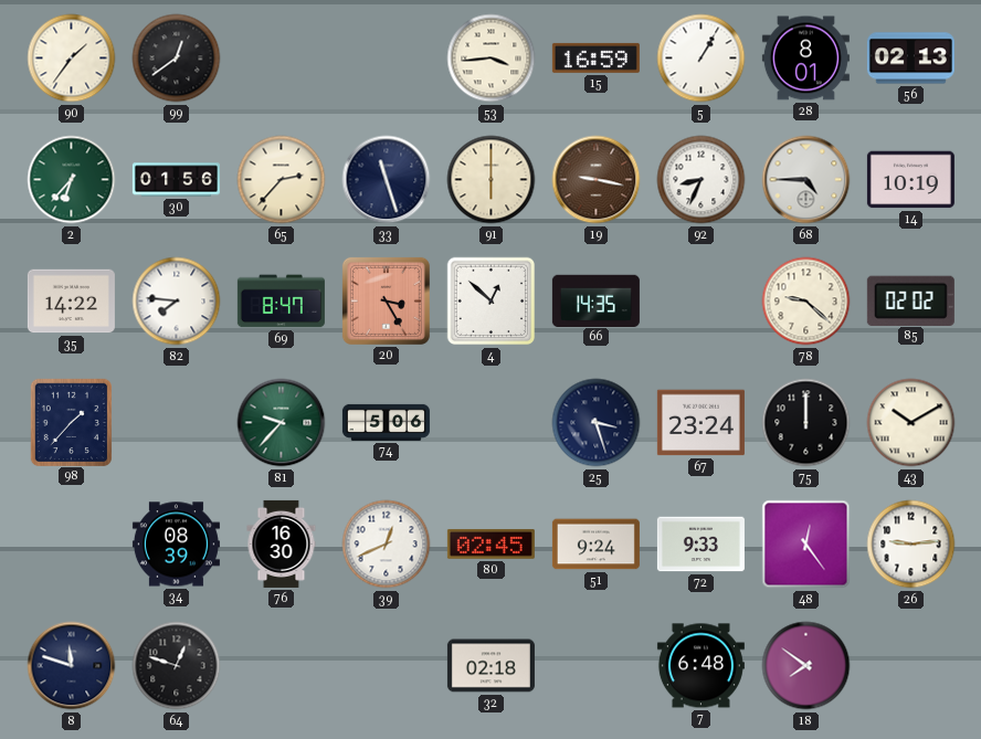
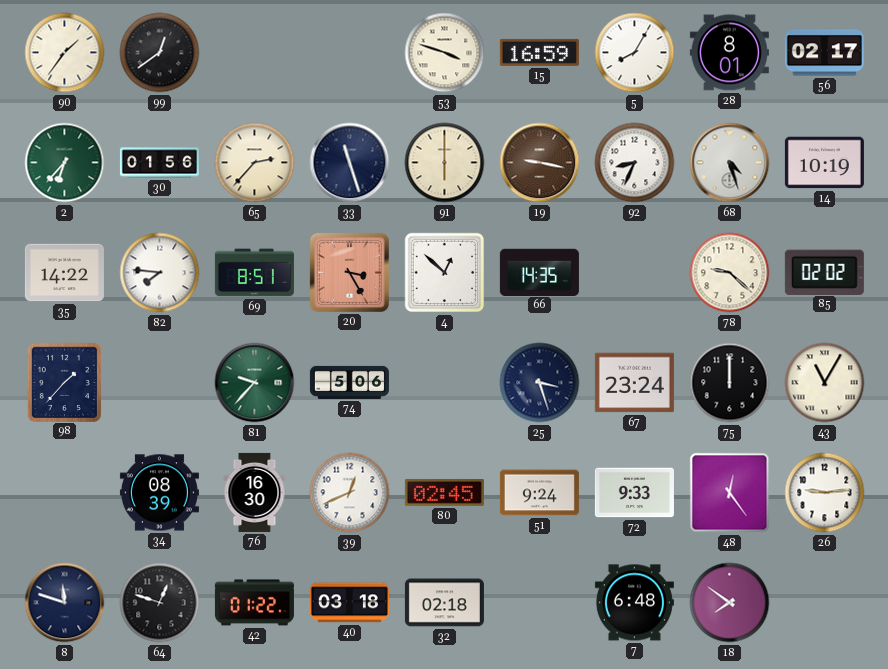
53: 3:44 -> 3:48
5: 1:05 -> 8:05
56: 02:13 -> 02:17
68: 4:45 -> 4:27
69: 8:47 -> 8:51
43: 10:10 -> 11:05
42: none -> 01:22
40: none -> 03:18
